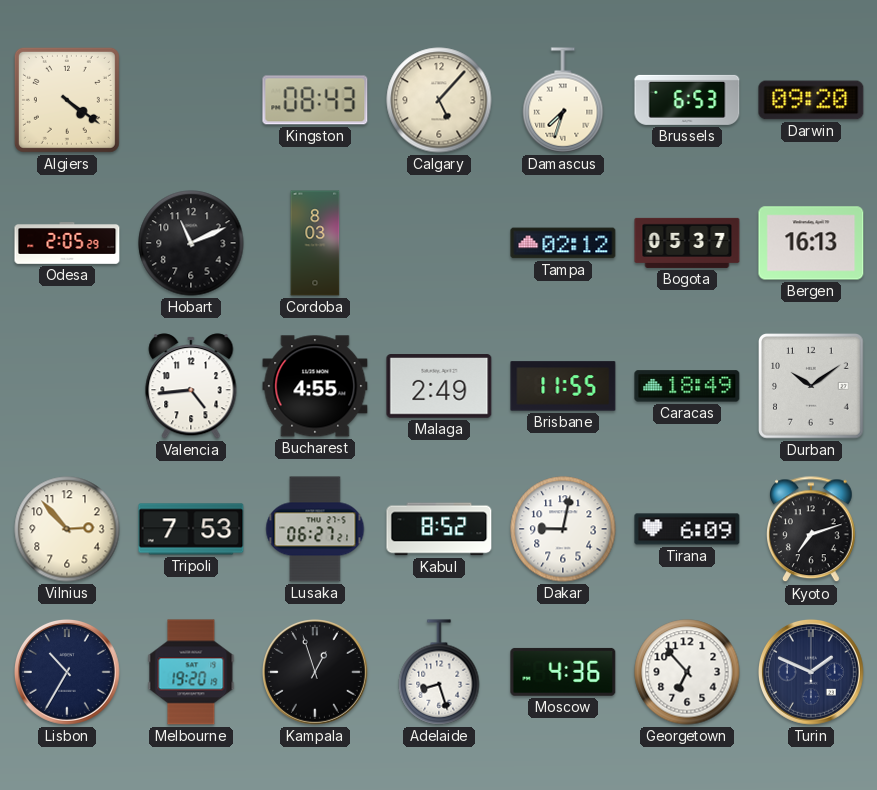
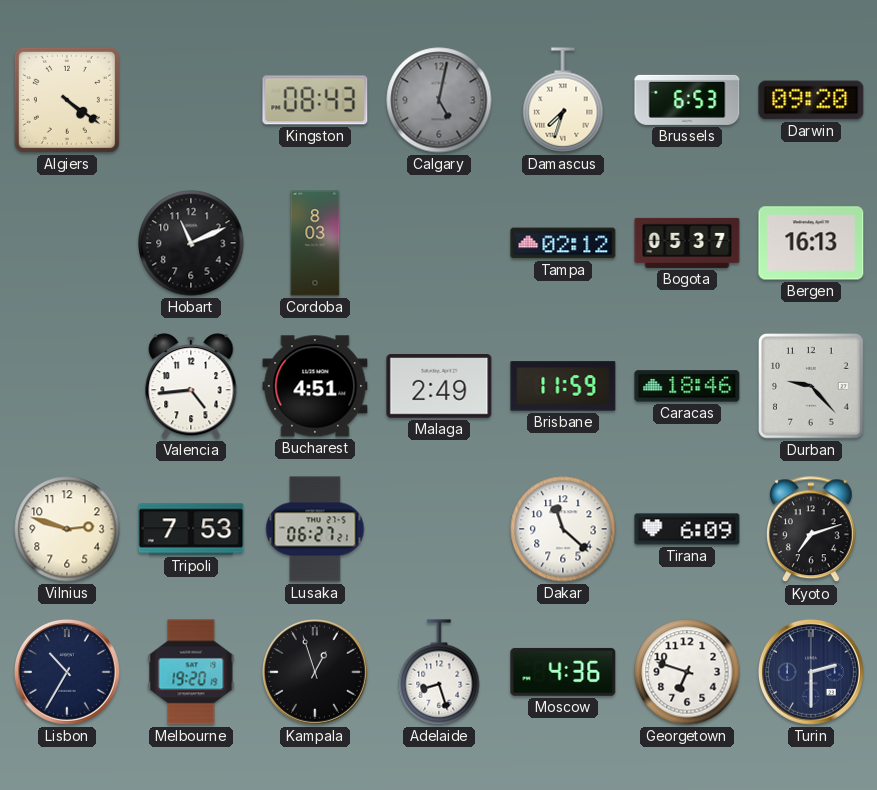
Calgary: 5:07 -> 5:02
Calgary dial: cream -> grey
Odesa: 2:05 -> none
Bucharest: 4:55 -> 4:51
Brisbane: 11:55 -> 11:59
Caracas: 18:49 -> 18:46
Durban: 10:09 -> 9:23
Vilnius: 2:53 -> 2:48
Kabul: 8:52 -> none
Dakar: 9:02 -> 11:22
Georgetown: 6:53 -> 6:48
Turin: 1:49 -> 2:30
